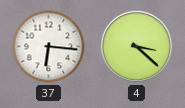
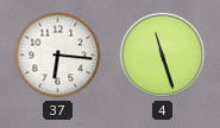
4: 3:22 -> 11:27
